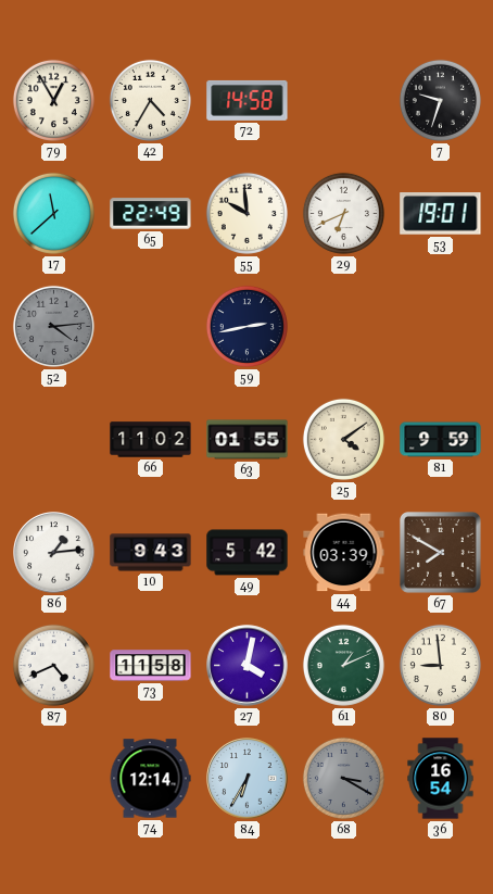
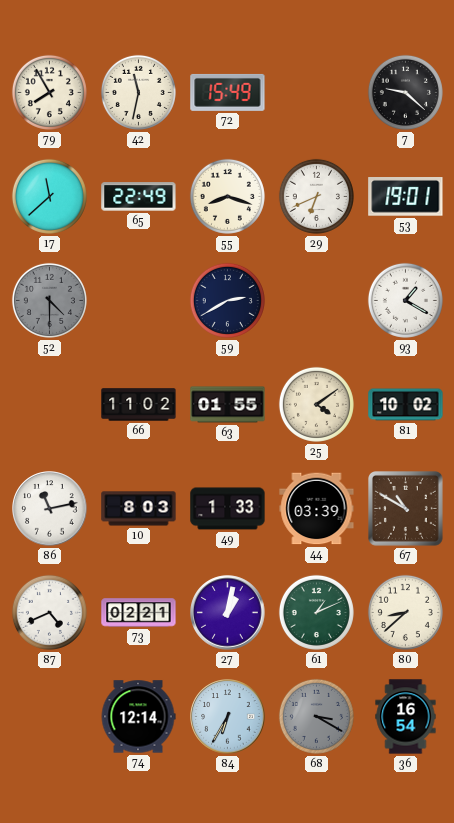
79: 12:55 -> 7:55
42: 4:35 -> 11:32
72: 14:58 -> 15:49
7: 9:33 -> 9:22
55: 9:59 -> 8:18
52: 4:14 -> 4:30
59: 2:43 -> 2:40
93: none -> 1:20
81: 9:59 -> 10:02
86: 1:14 -> 11:13
10: 9:43 -> 8:03
49: 5:42 -> 1:33
67: 7:50 -> 10:50
73: 11:58 -> 02:21
27: 4:02 -> 1:02
80: 8:59 -> 8:38
